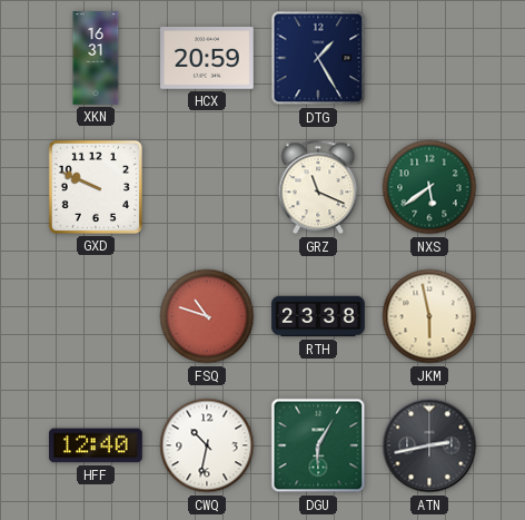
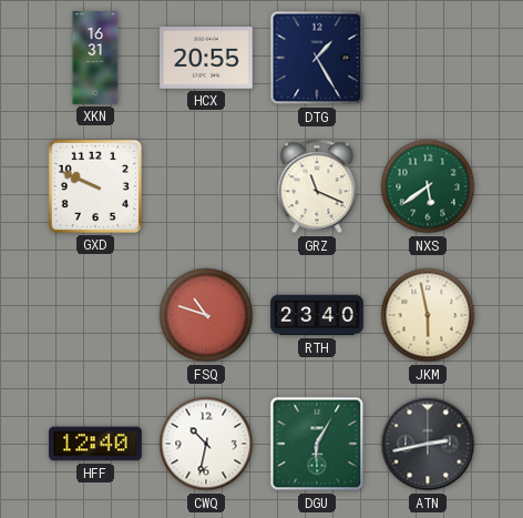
HCX: 20:59 -> 20:55
RTH: 23:38 -> 23:40
